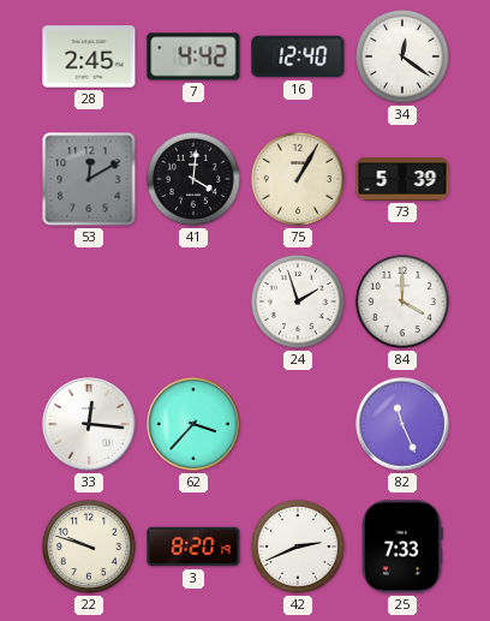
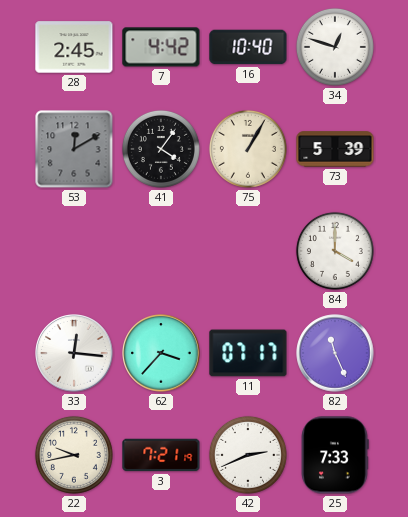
16: 12:40 -> 10:40
34: 12:21 -> 12:48
41: 4:01 -> 4:06
24: 1:57 -> none
11: none -> 07:17
22: 9:48 -> 9:43
3: 8:20 -> 7:21
